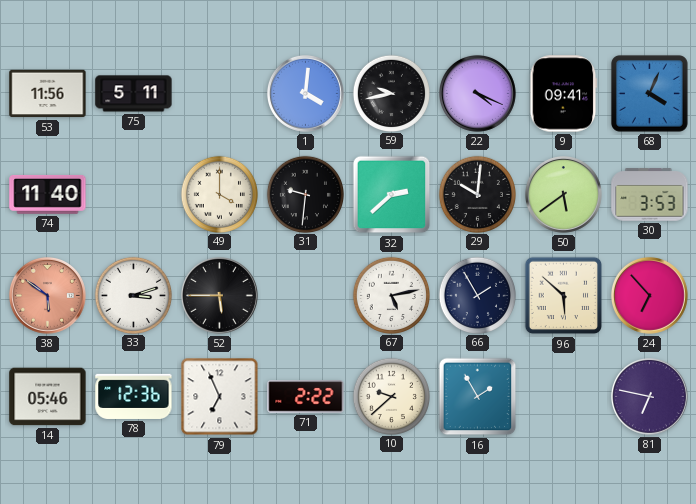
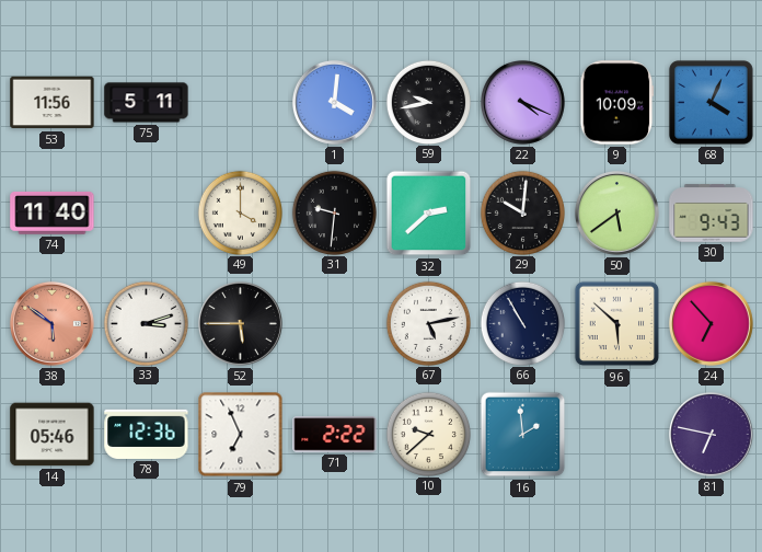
9: 09:41 -> 10:09
30: 3:53 -> 9:43
66: 1:55 -> 10:55
16: 1:55 -> 1:59
